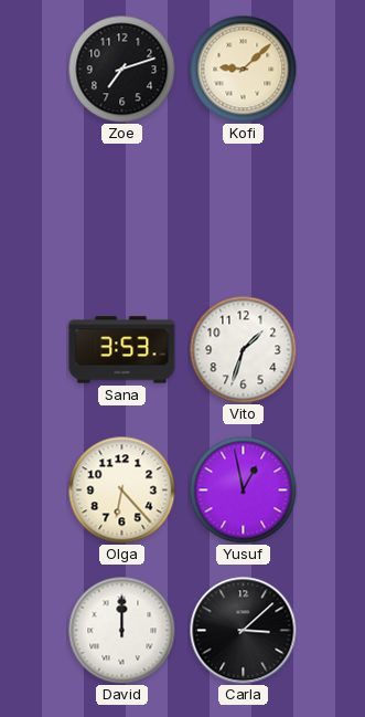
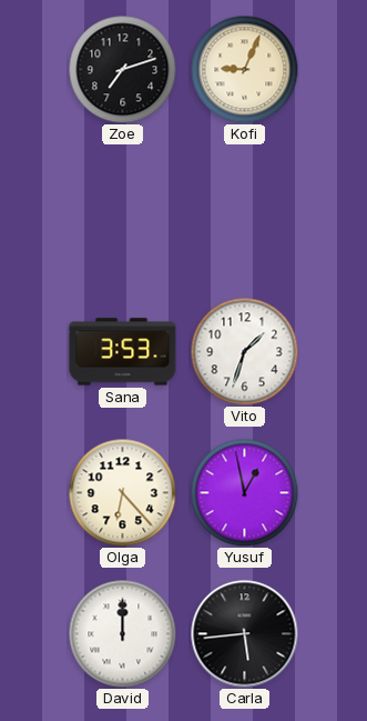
Kofi: 9:08 -> 9:04
Carla: 3:08 -> 5:44
